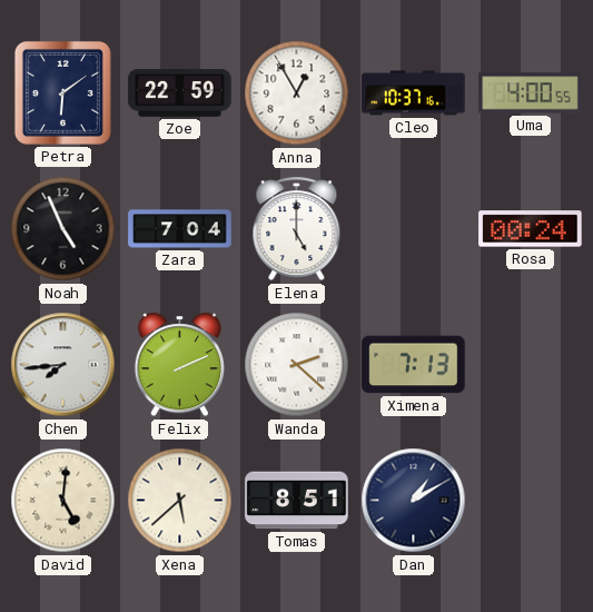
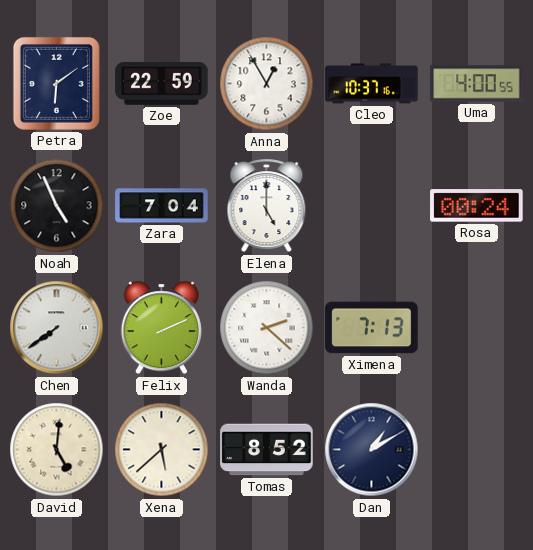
Chen: 7:44 -> 7:39
Tomas: 8:51 -> 8:52
